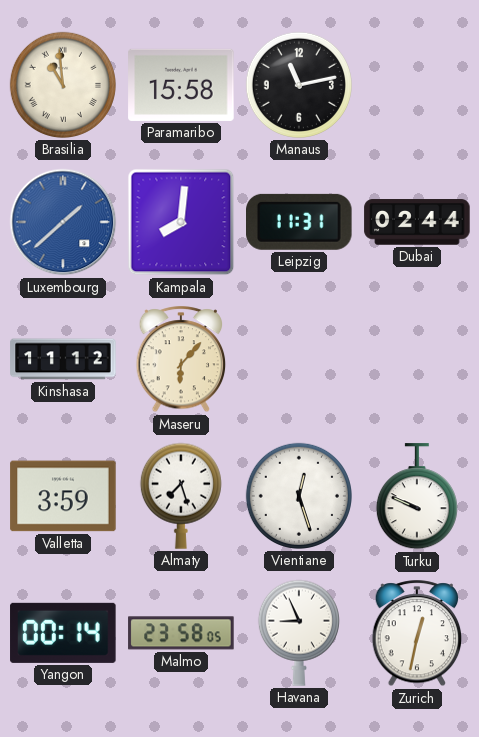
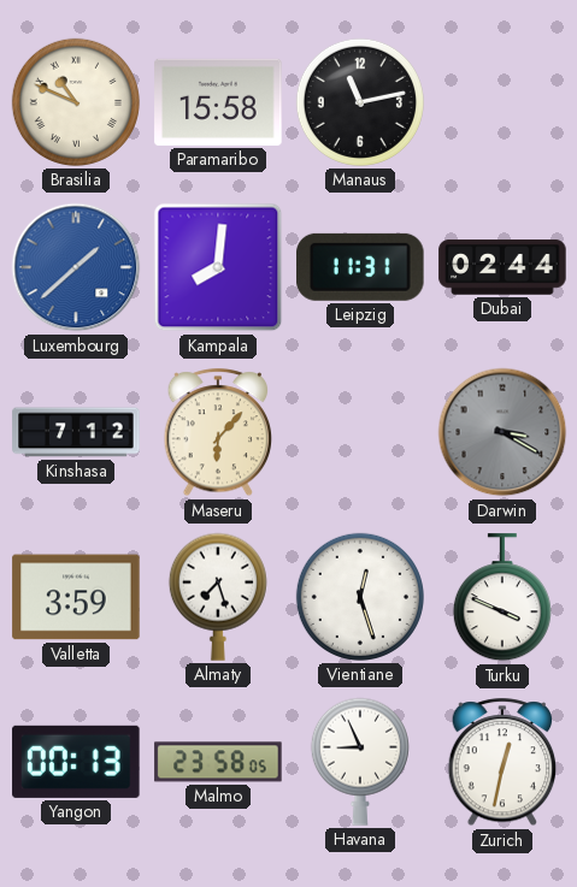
Brasilia: 10:59 -> 10:49
Kinshasa: 11:12 -> 7:12
Darwin: none -> 3:20
Turku: 9:49 -> 3:49
Yangon: 00:14 -> 00:13
